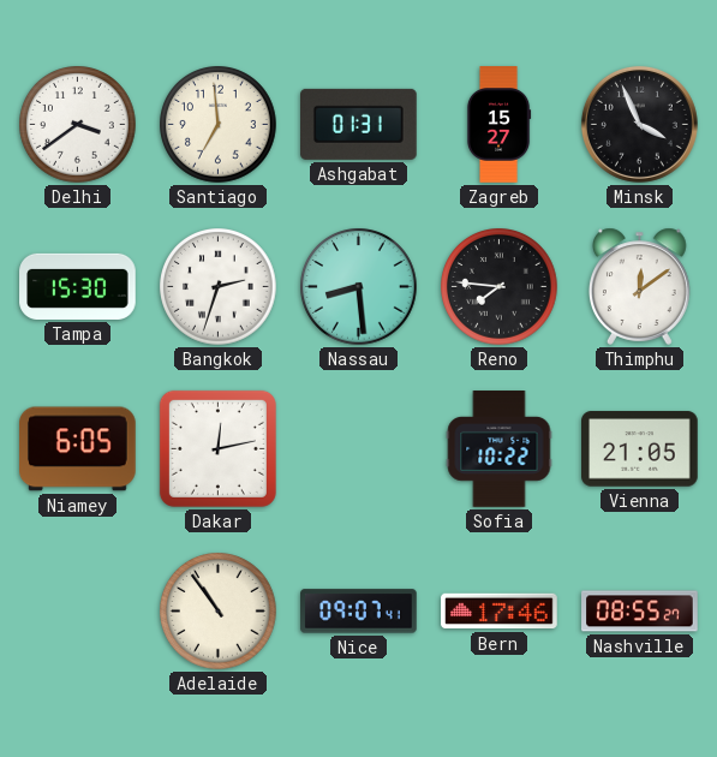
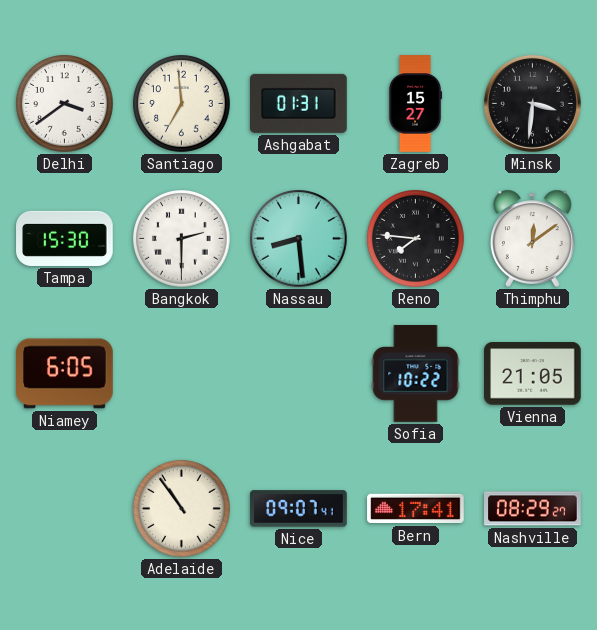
Minsk: 3:56 -> 3:31
Bangkok: 2:33 -> 2:30
Dakar: 12:13 -> none
Bern: 17:46 -> 17:41
Nashville: 08:55 -> 08:29
